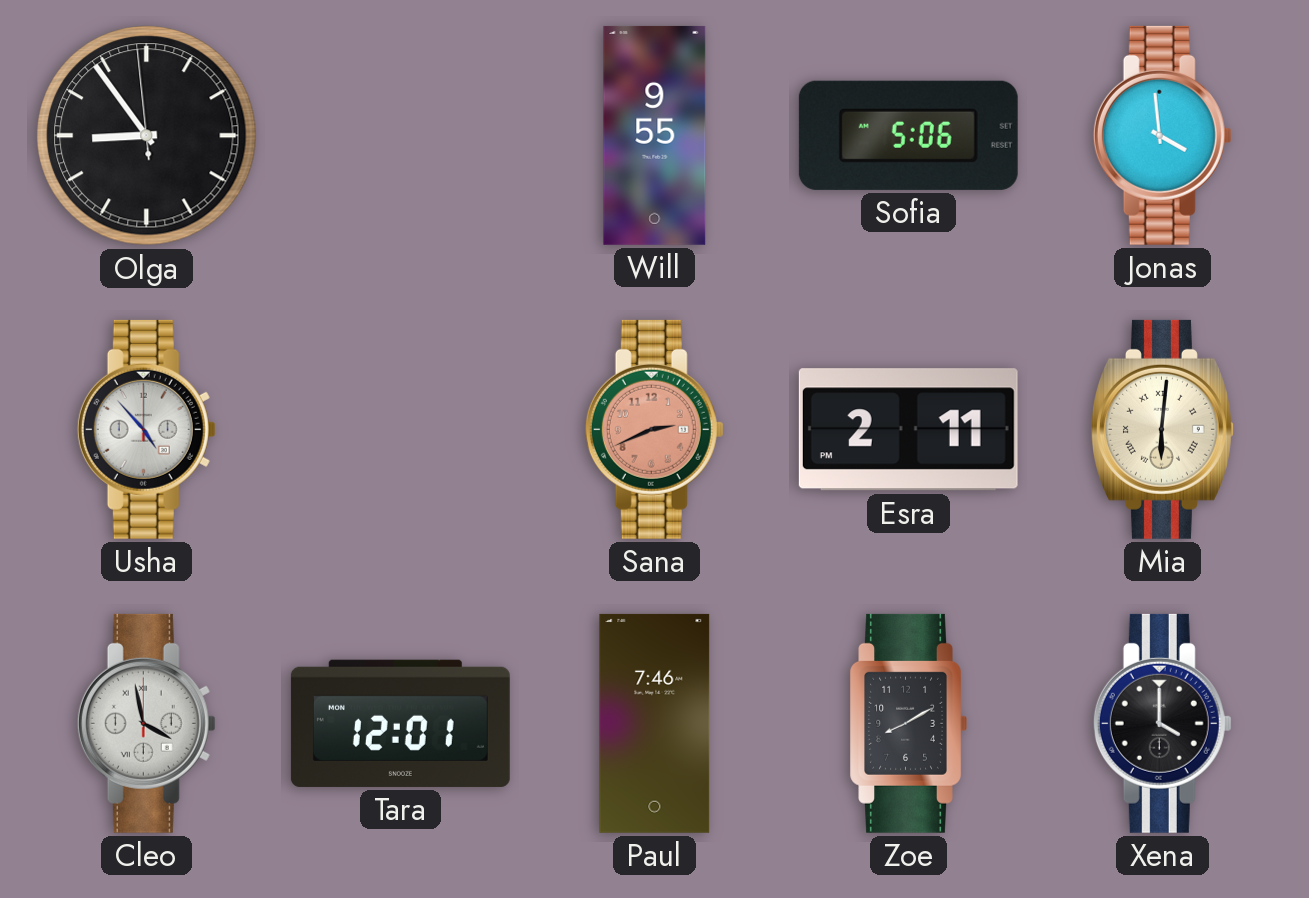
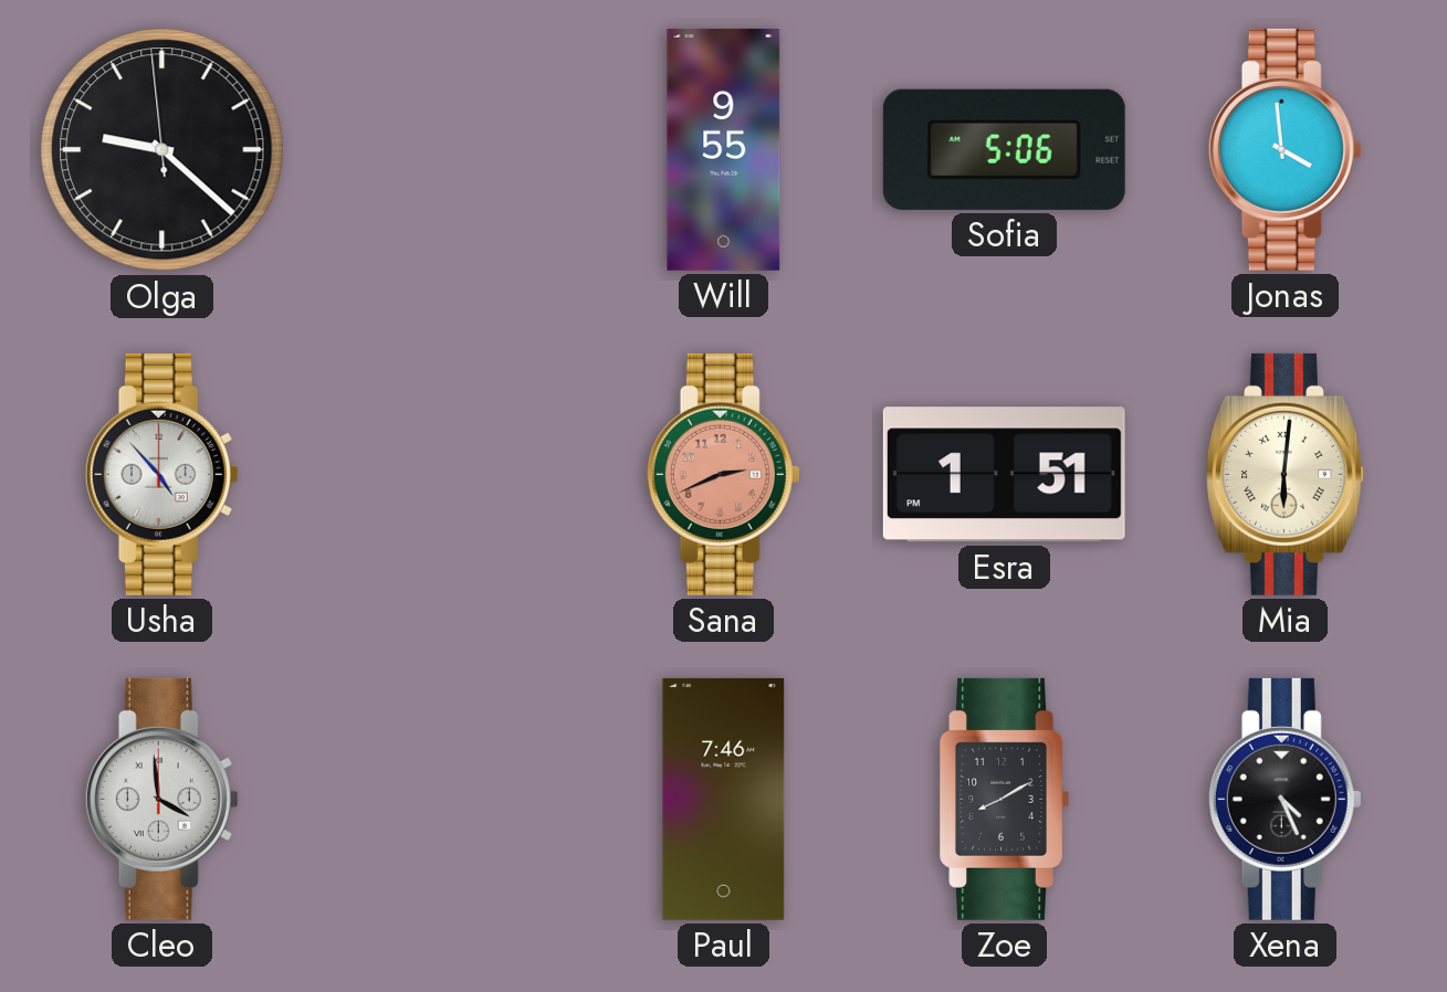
Olga: 8:53 -> 9:21
Esra: 2:11 -> 1:51
Cleo: 3:58 -> 3:59
Tara: 12:01 -> none
Xena: 4:00 -> 4:26
